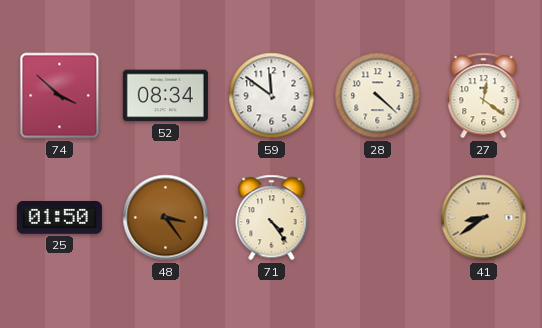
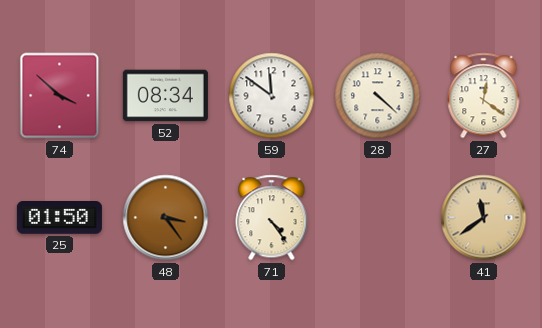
41: 8:39 -> 11:39
